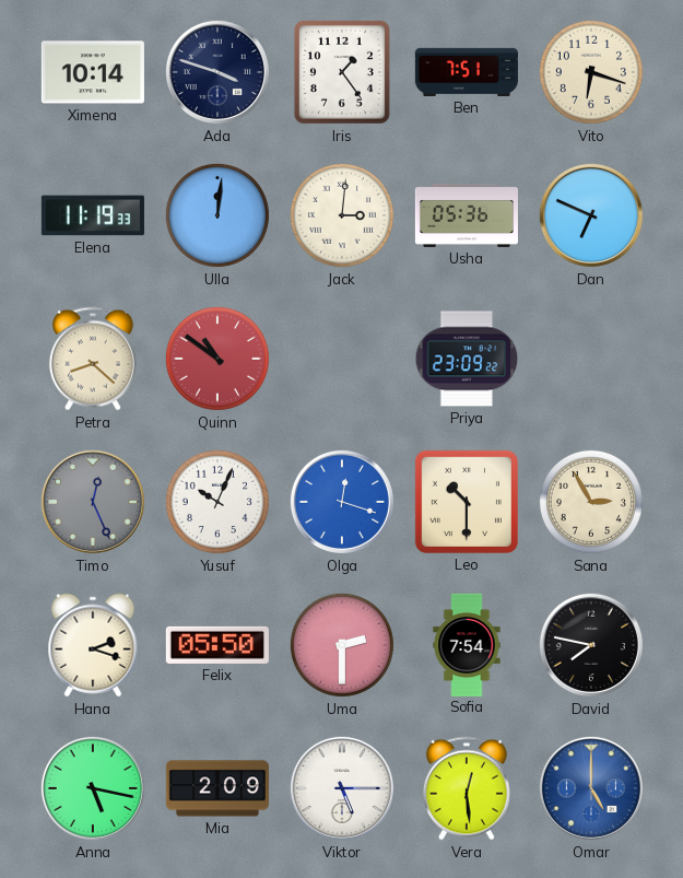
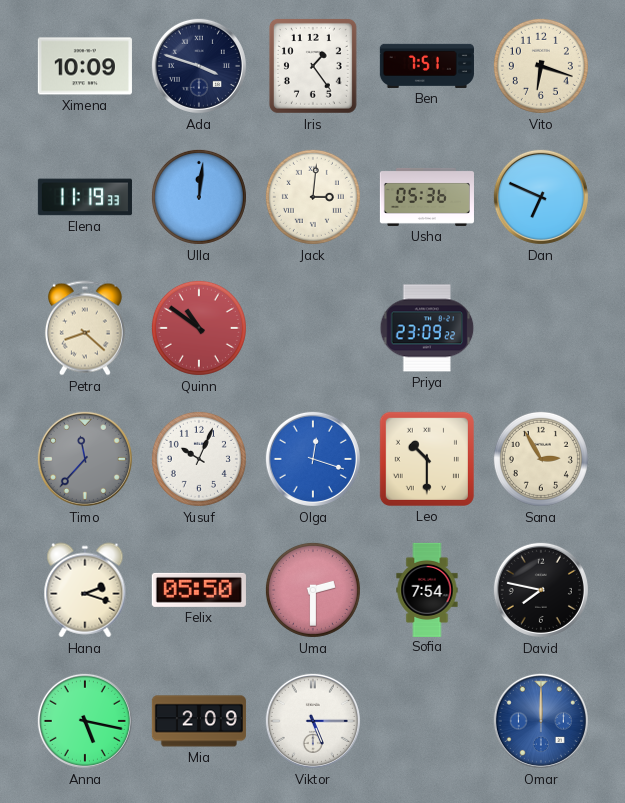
Ximena: 10:14 -> 10:09
Timo: 12:26 -> 11:37
Vera: 12:29 -> none
Omar: 5:00 -> 12:00
